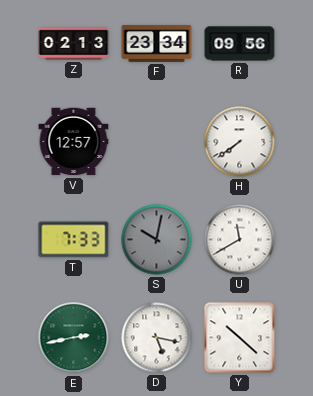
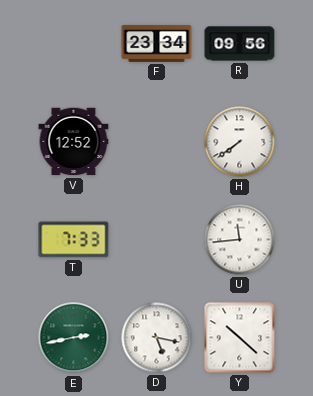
Z: 02:13 -> none
V: 12:57 -> 12:52
S: 10:02 -> none
U: 11:40 -> 11:44
